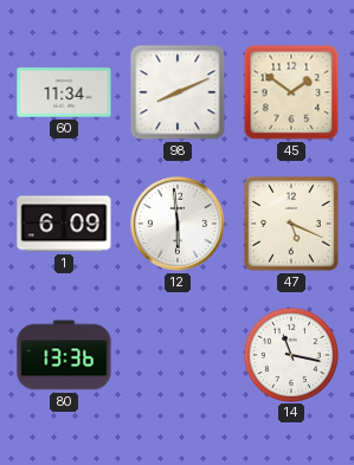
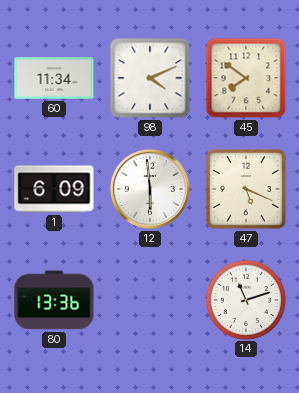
98: 8:11 -> 4:11
45: 1:51 -> 7:51
14: 11:17 -> 11:12
